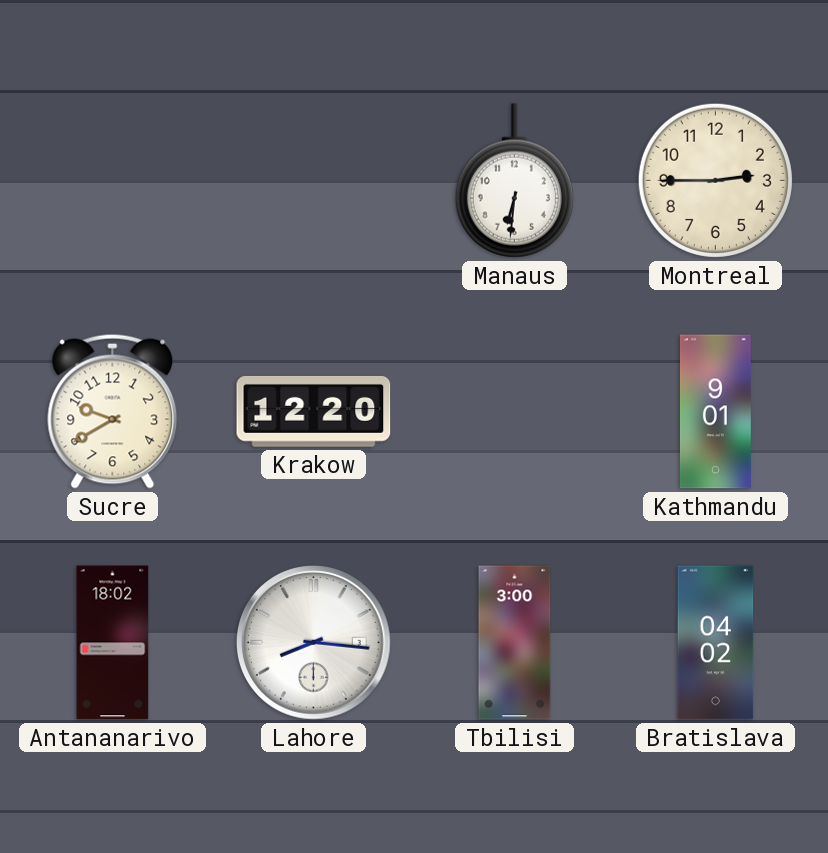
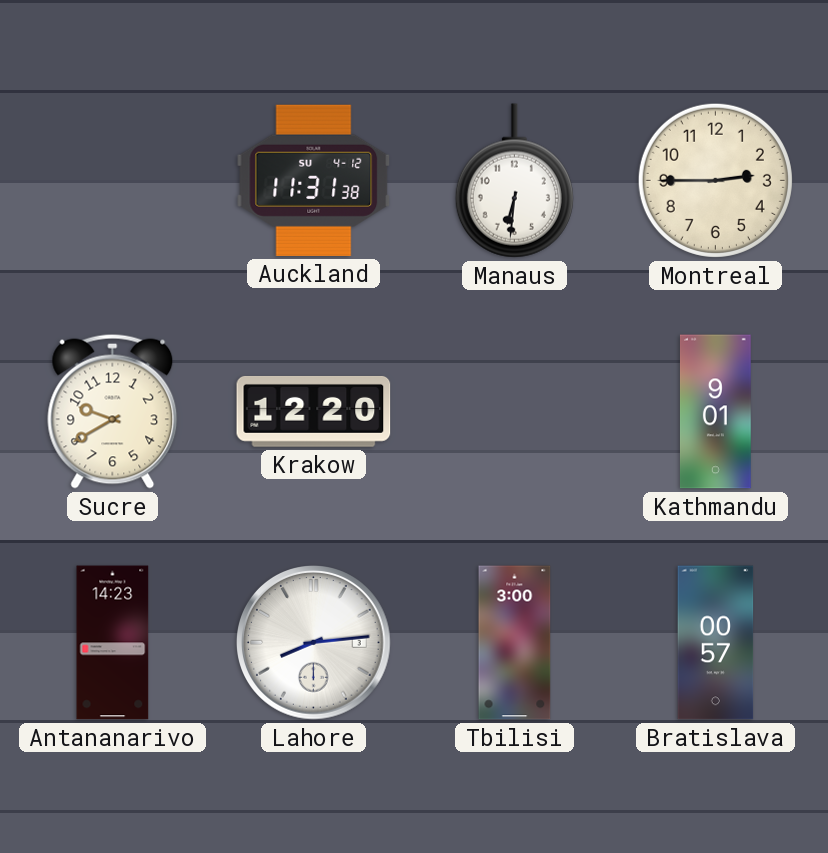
Auckland: none -> 11:31
Antananarivo: 18:02 -> 14:23
Lahore: 8:16 -> 8:14
Bratislava: 04:02 -> 00:57
